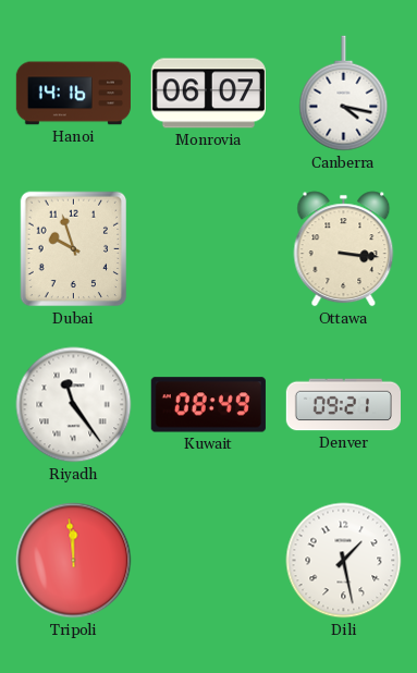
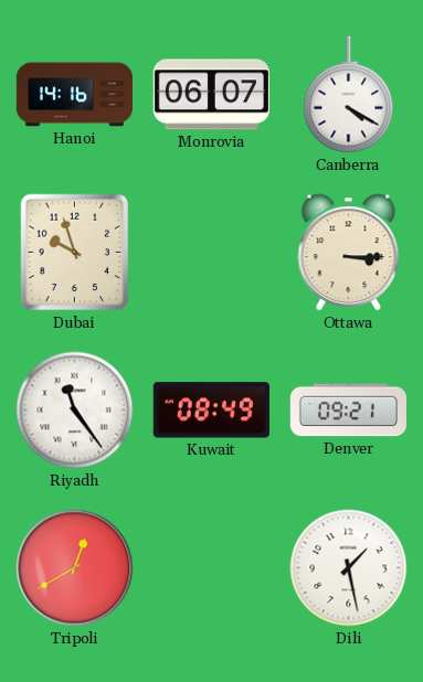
Canberra: 4:17 -> 4:20
Ottawa: 3:16 -> 3:15
Tripoli: 11:59 -> 12:40
